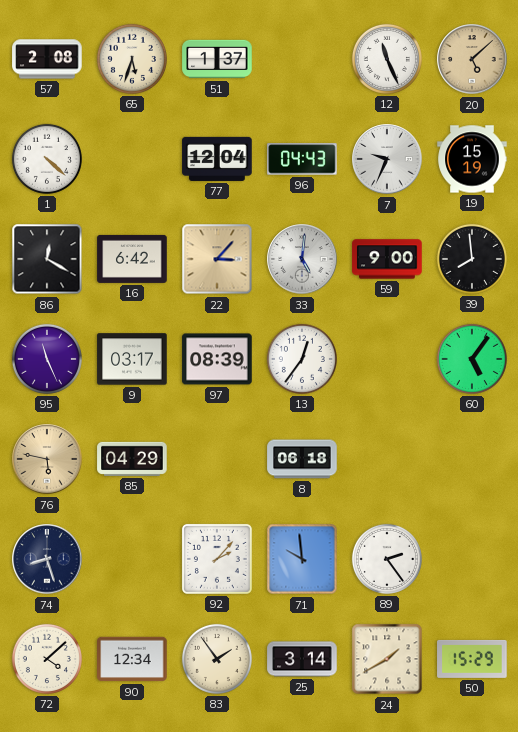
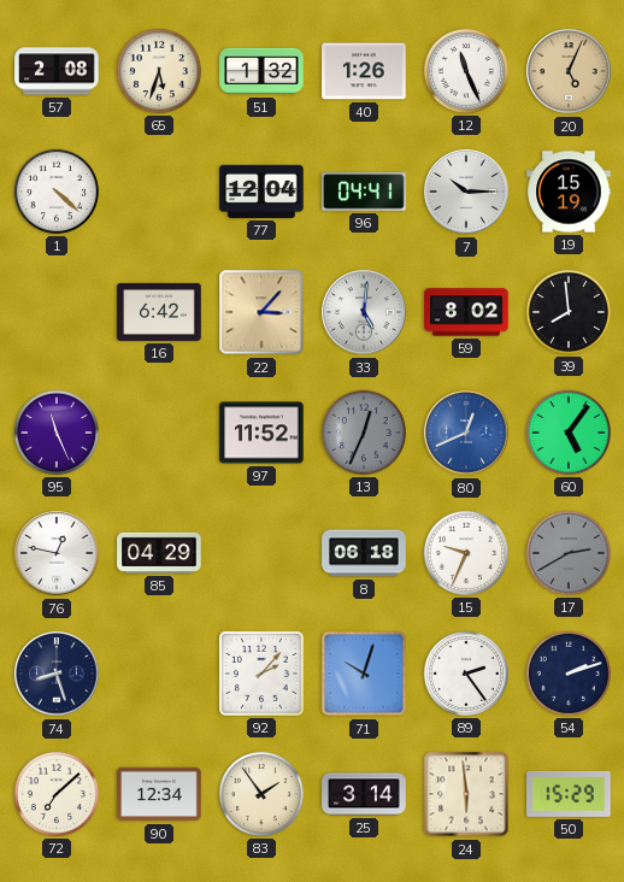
51: 1:37 -> 1:32
40: none -> 1:26
20: 5:08 -> 5:04
96: 04:43 -> 04:41
7: 9:34 -> 10:15
86: 12:20 -> none
59: 9:00 -> 8:02
9: 03:17 -> none
97: 08:39 -> 11:52
13: 12:36 -> 12:34
13 dial: white -> grey
80: none -> 12:41
76: 5:47 -> 12:47
76 dial: champagne -> white
15: none -> 9:34
17: none -> 2:40
71: 9:59 -> 10:03
54: none -> 2:12
72: 4:08 -> 7:08
24: 1:40 -> 5:59
